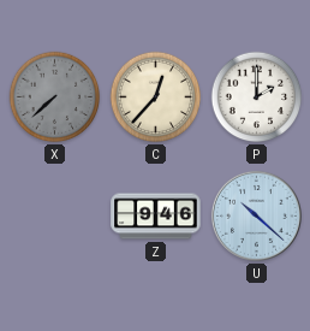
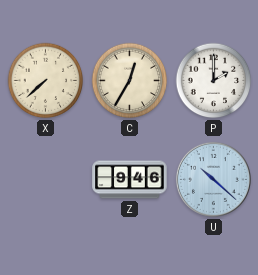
X dial: grey -> cream
C: 12:37 -> 12:35
